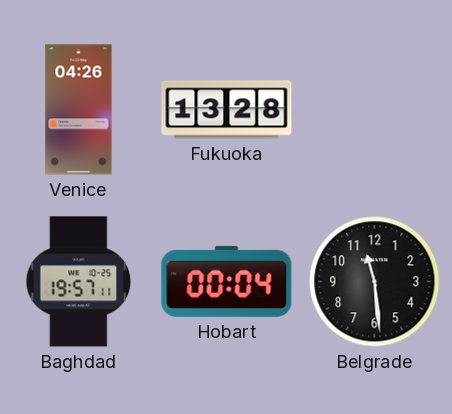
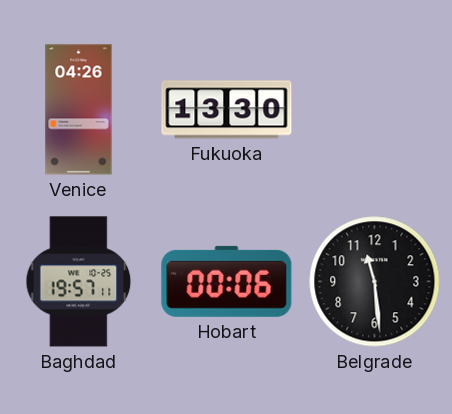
Fukuoka: 13:28 -> 13:30
Hobart: 00:04 -> 00:06
